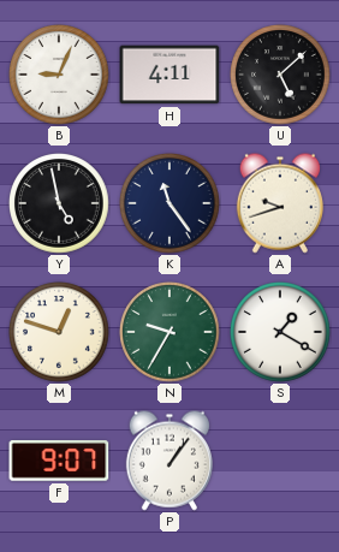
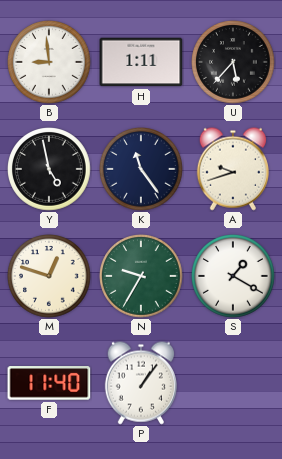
B: 9:04 -> 8:59
H: 4:11 -> 1:11
U: 5:08 -> 5:37
F: 9:07 -> 11:40
